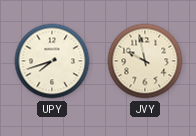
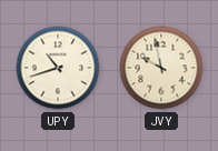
UPY: 7:42 -> 10:42
